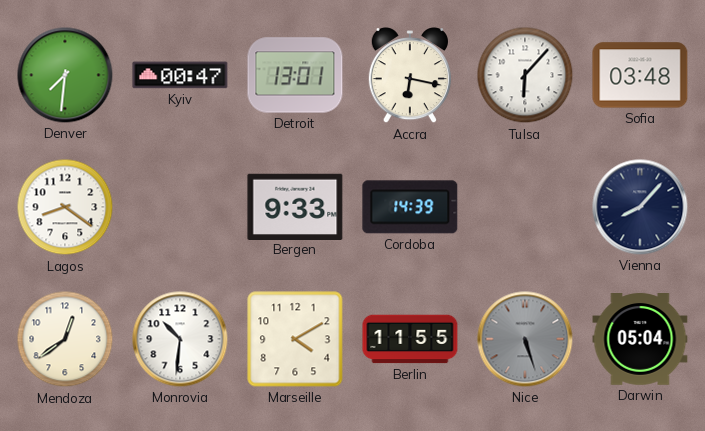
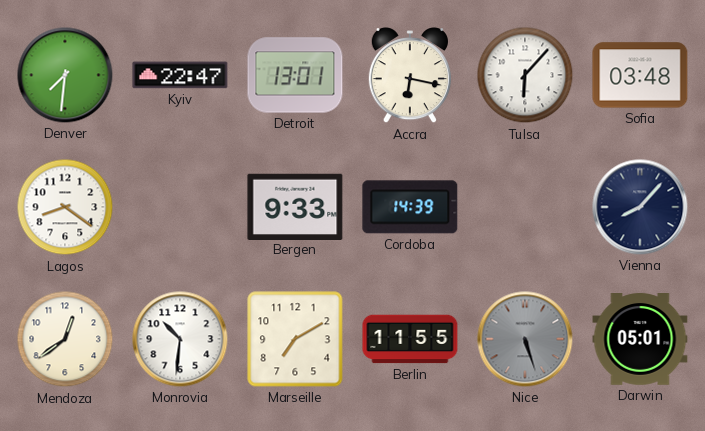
Kyiv: 00:47 -> 22:47
Marseille: 4:10 -> 7:10
Darwin: 05:04 -> 05:01
